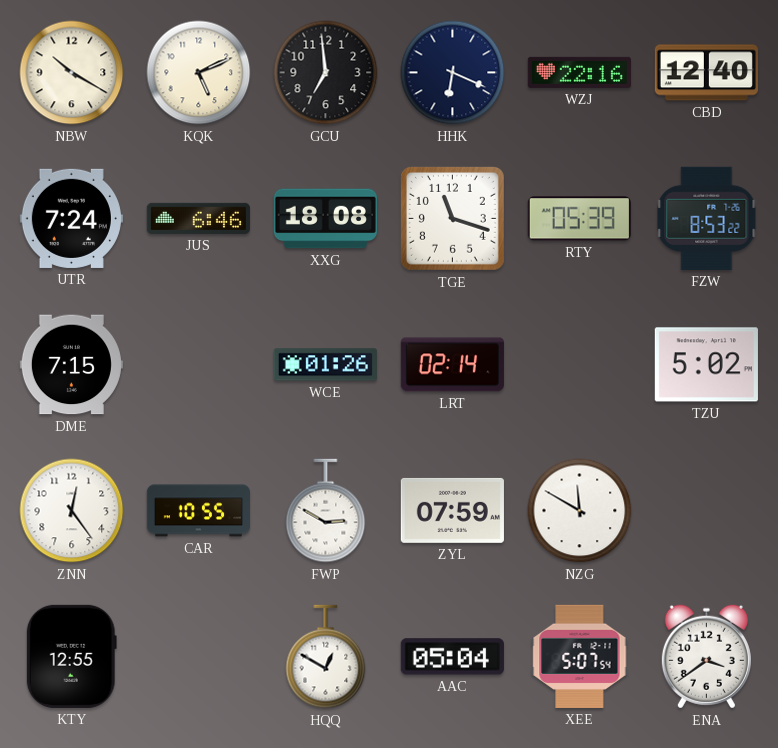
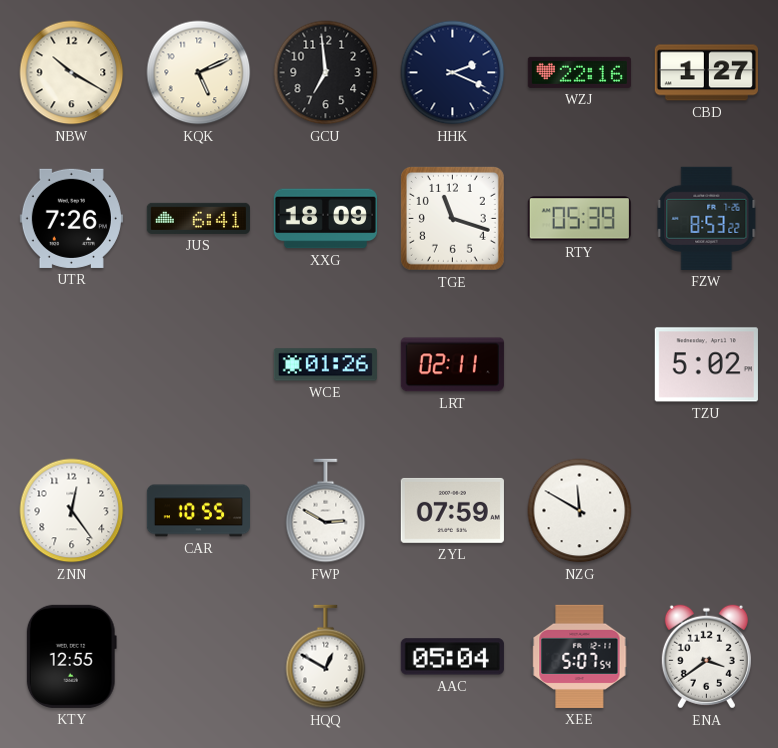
HHK: 6:19 -> 2:19
CBD: 12:40 -> 1:27
UTR: 7:24 -> 7:26
JUS: 6:46 -> 6:41
XXG: 18:08 -> 18:09
DME: 7:15 -> none
LRT: 02:14 -> 02:11
